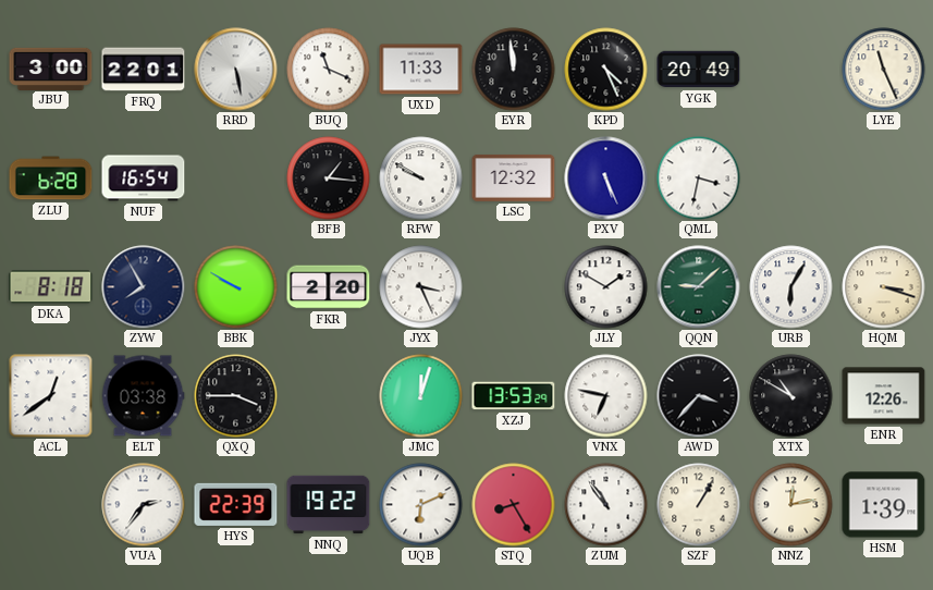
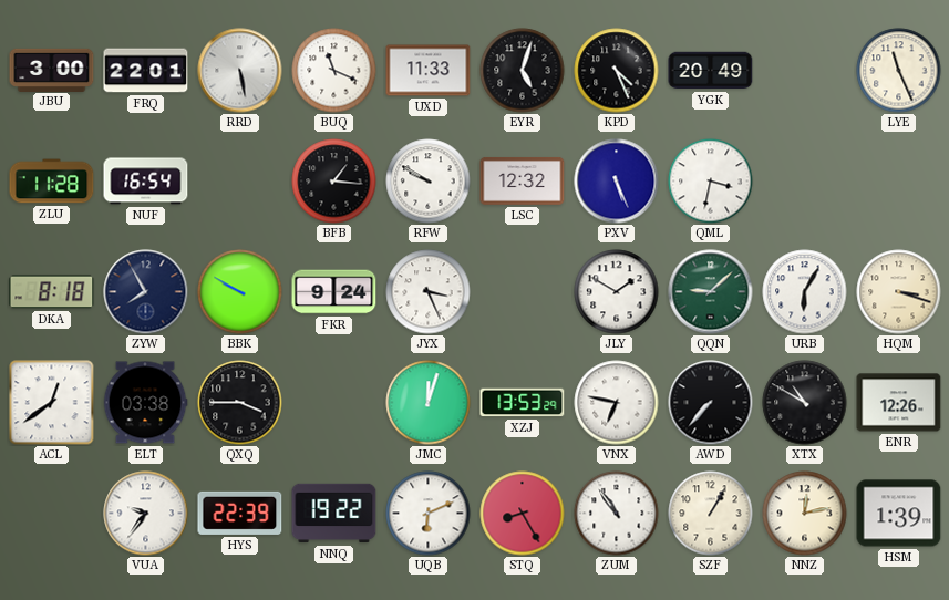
EYR: 11:59 -> 5:03
ZLU: 6:28 -> 11:28
FKR: 2:20 -> 9:24
AWD: 3:37 -> 7:37
VUA: 2:36 -> 9:36
